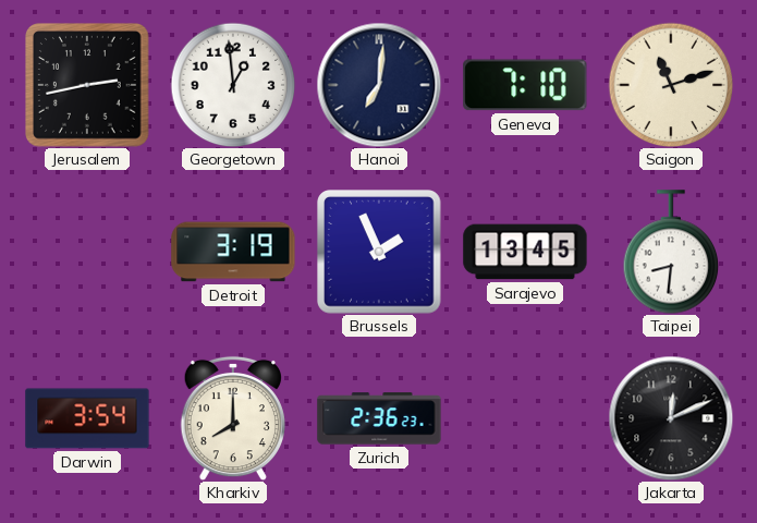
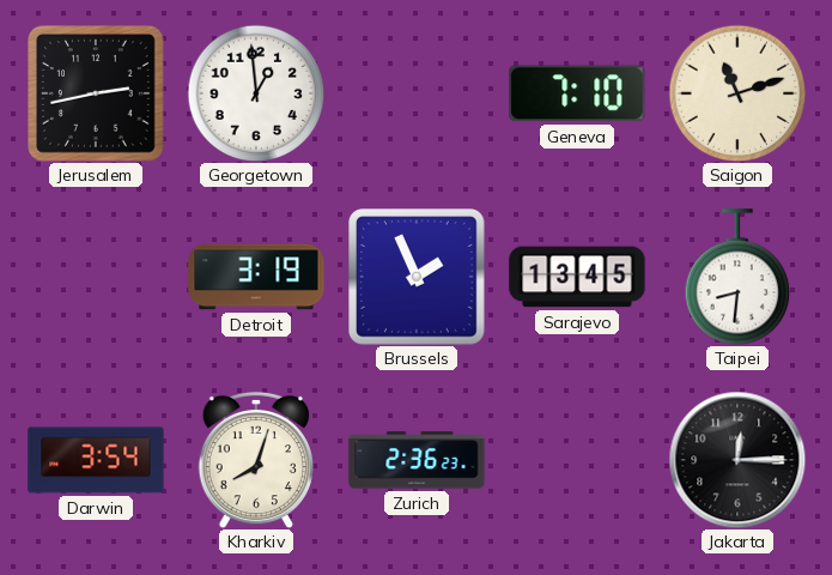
Hanoi: 7:01 -> none
Kharkiv: 8:00 -> 8:03
Jakarta: 12:11 -> 12:15
